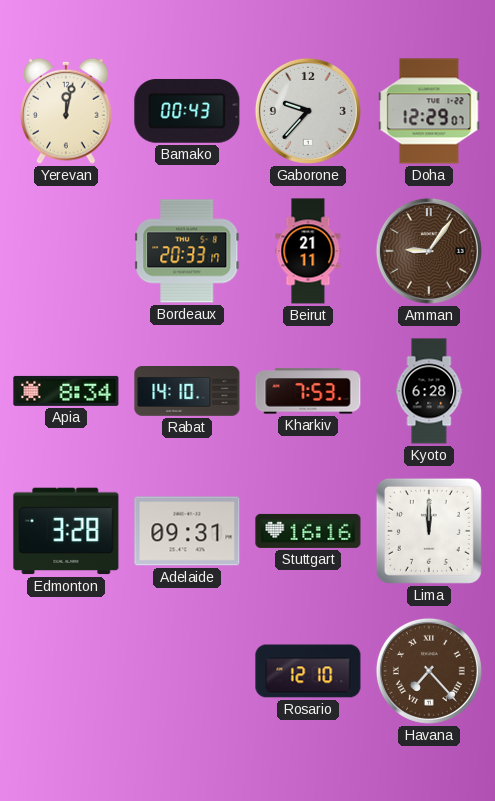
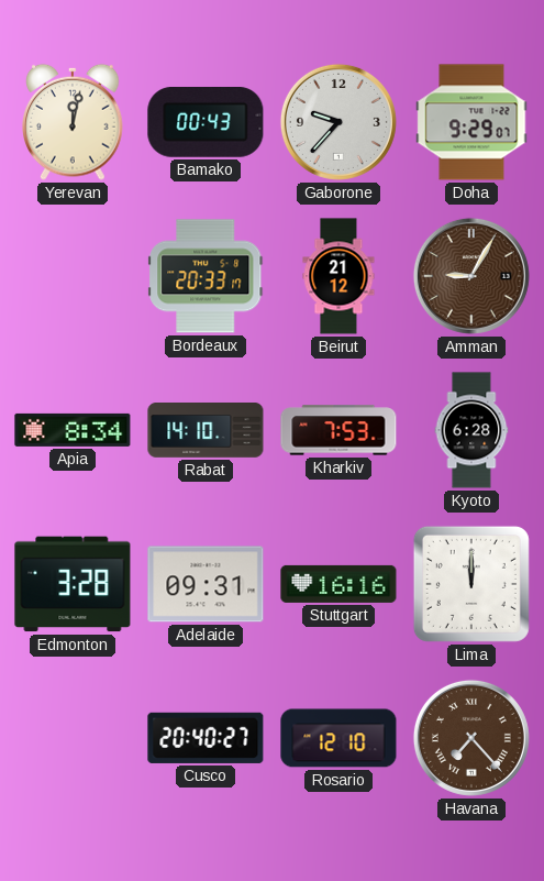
Doha: 12:29 -> 9:29
Beirut: 21:11 -> 21:12
Amman: 9:06 -> 9:05
Cusco: none -> 20:40
